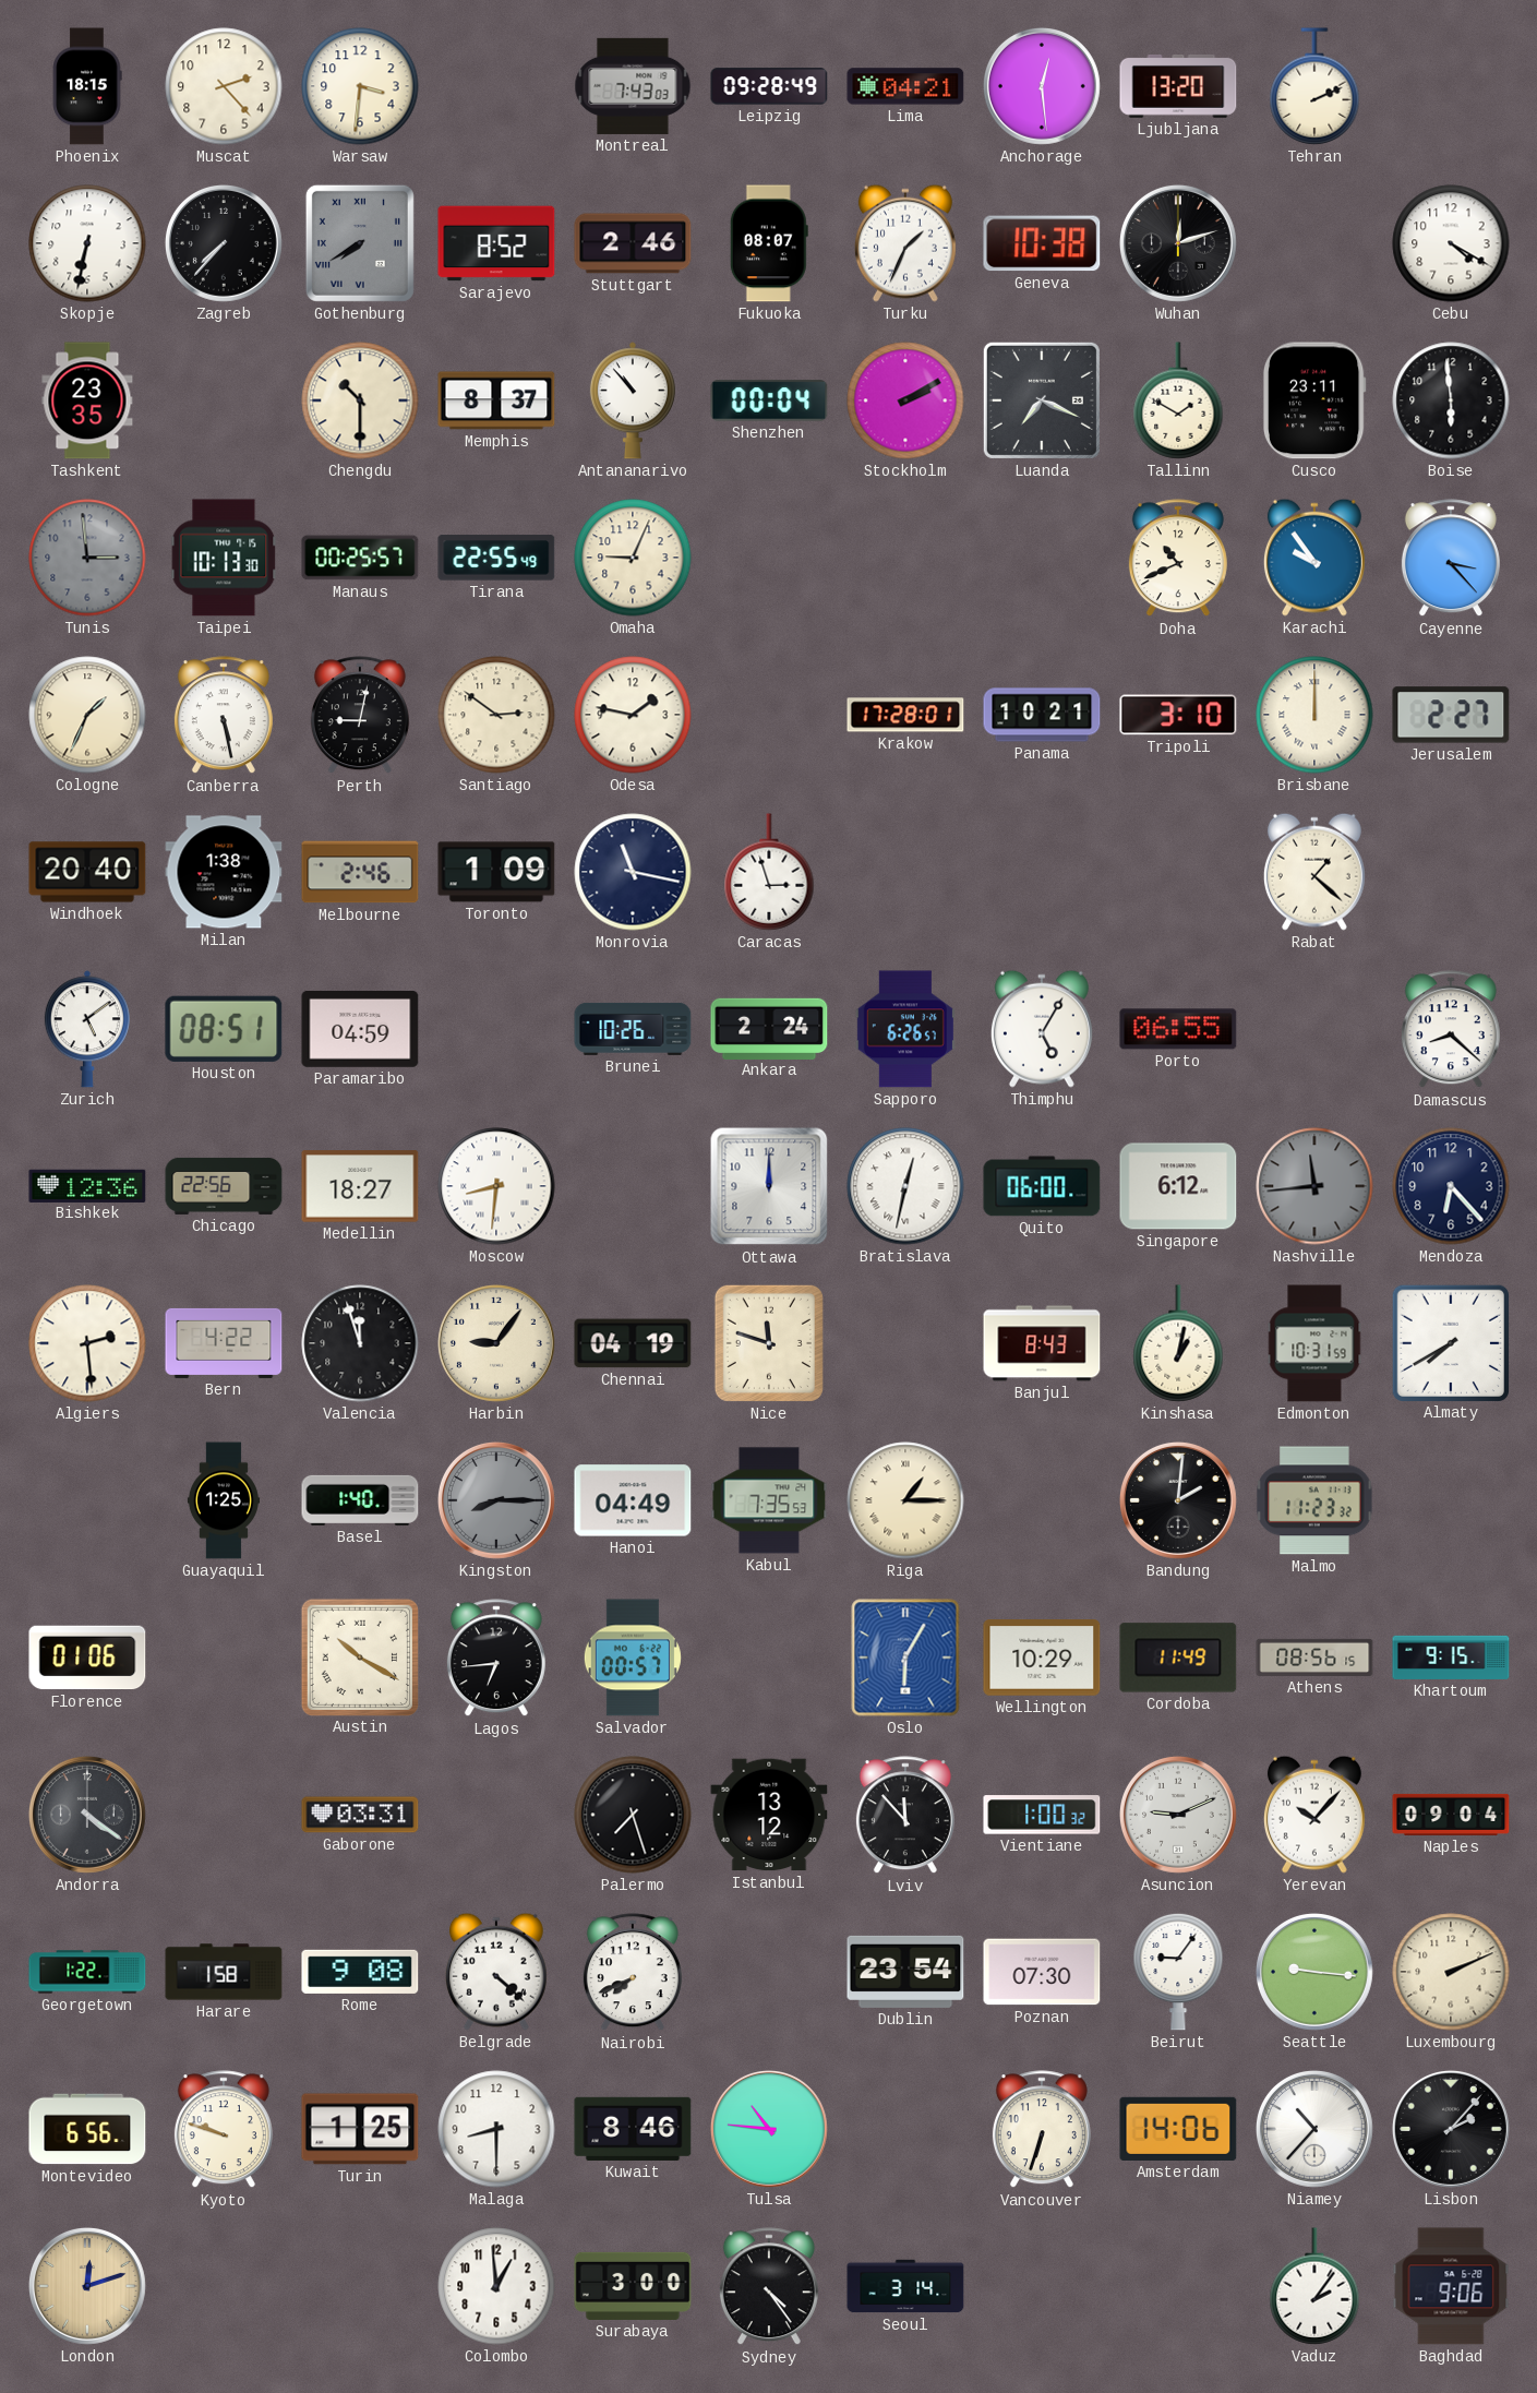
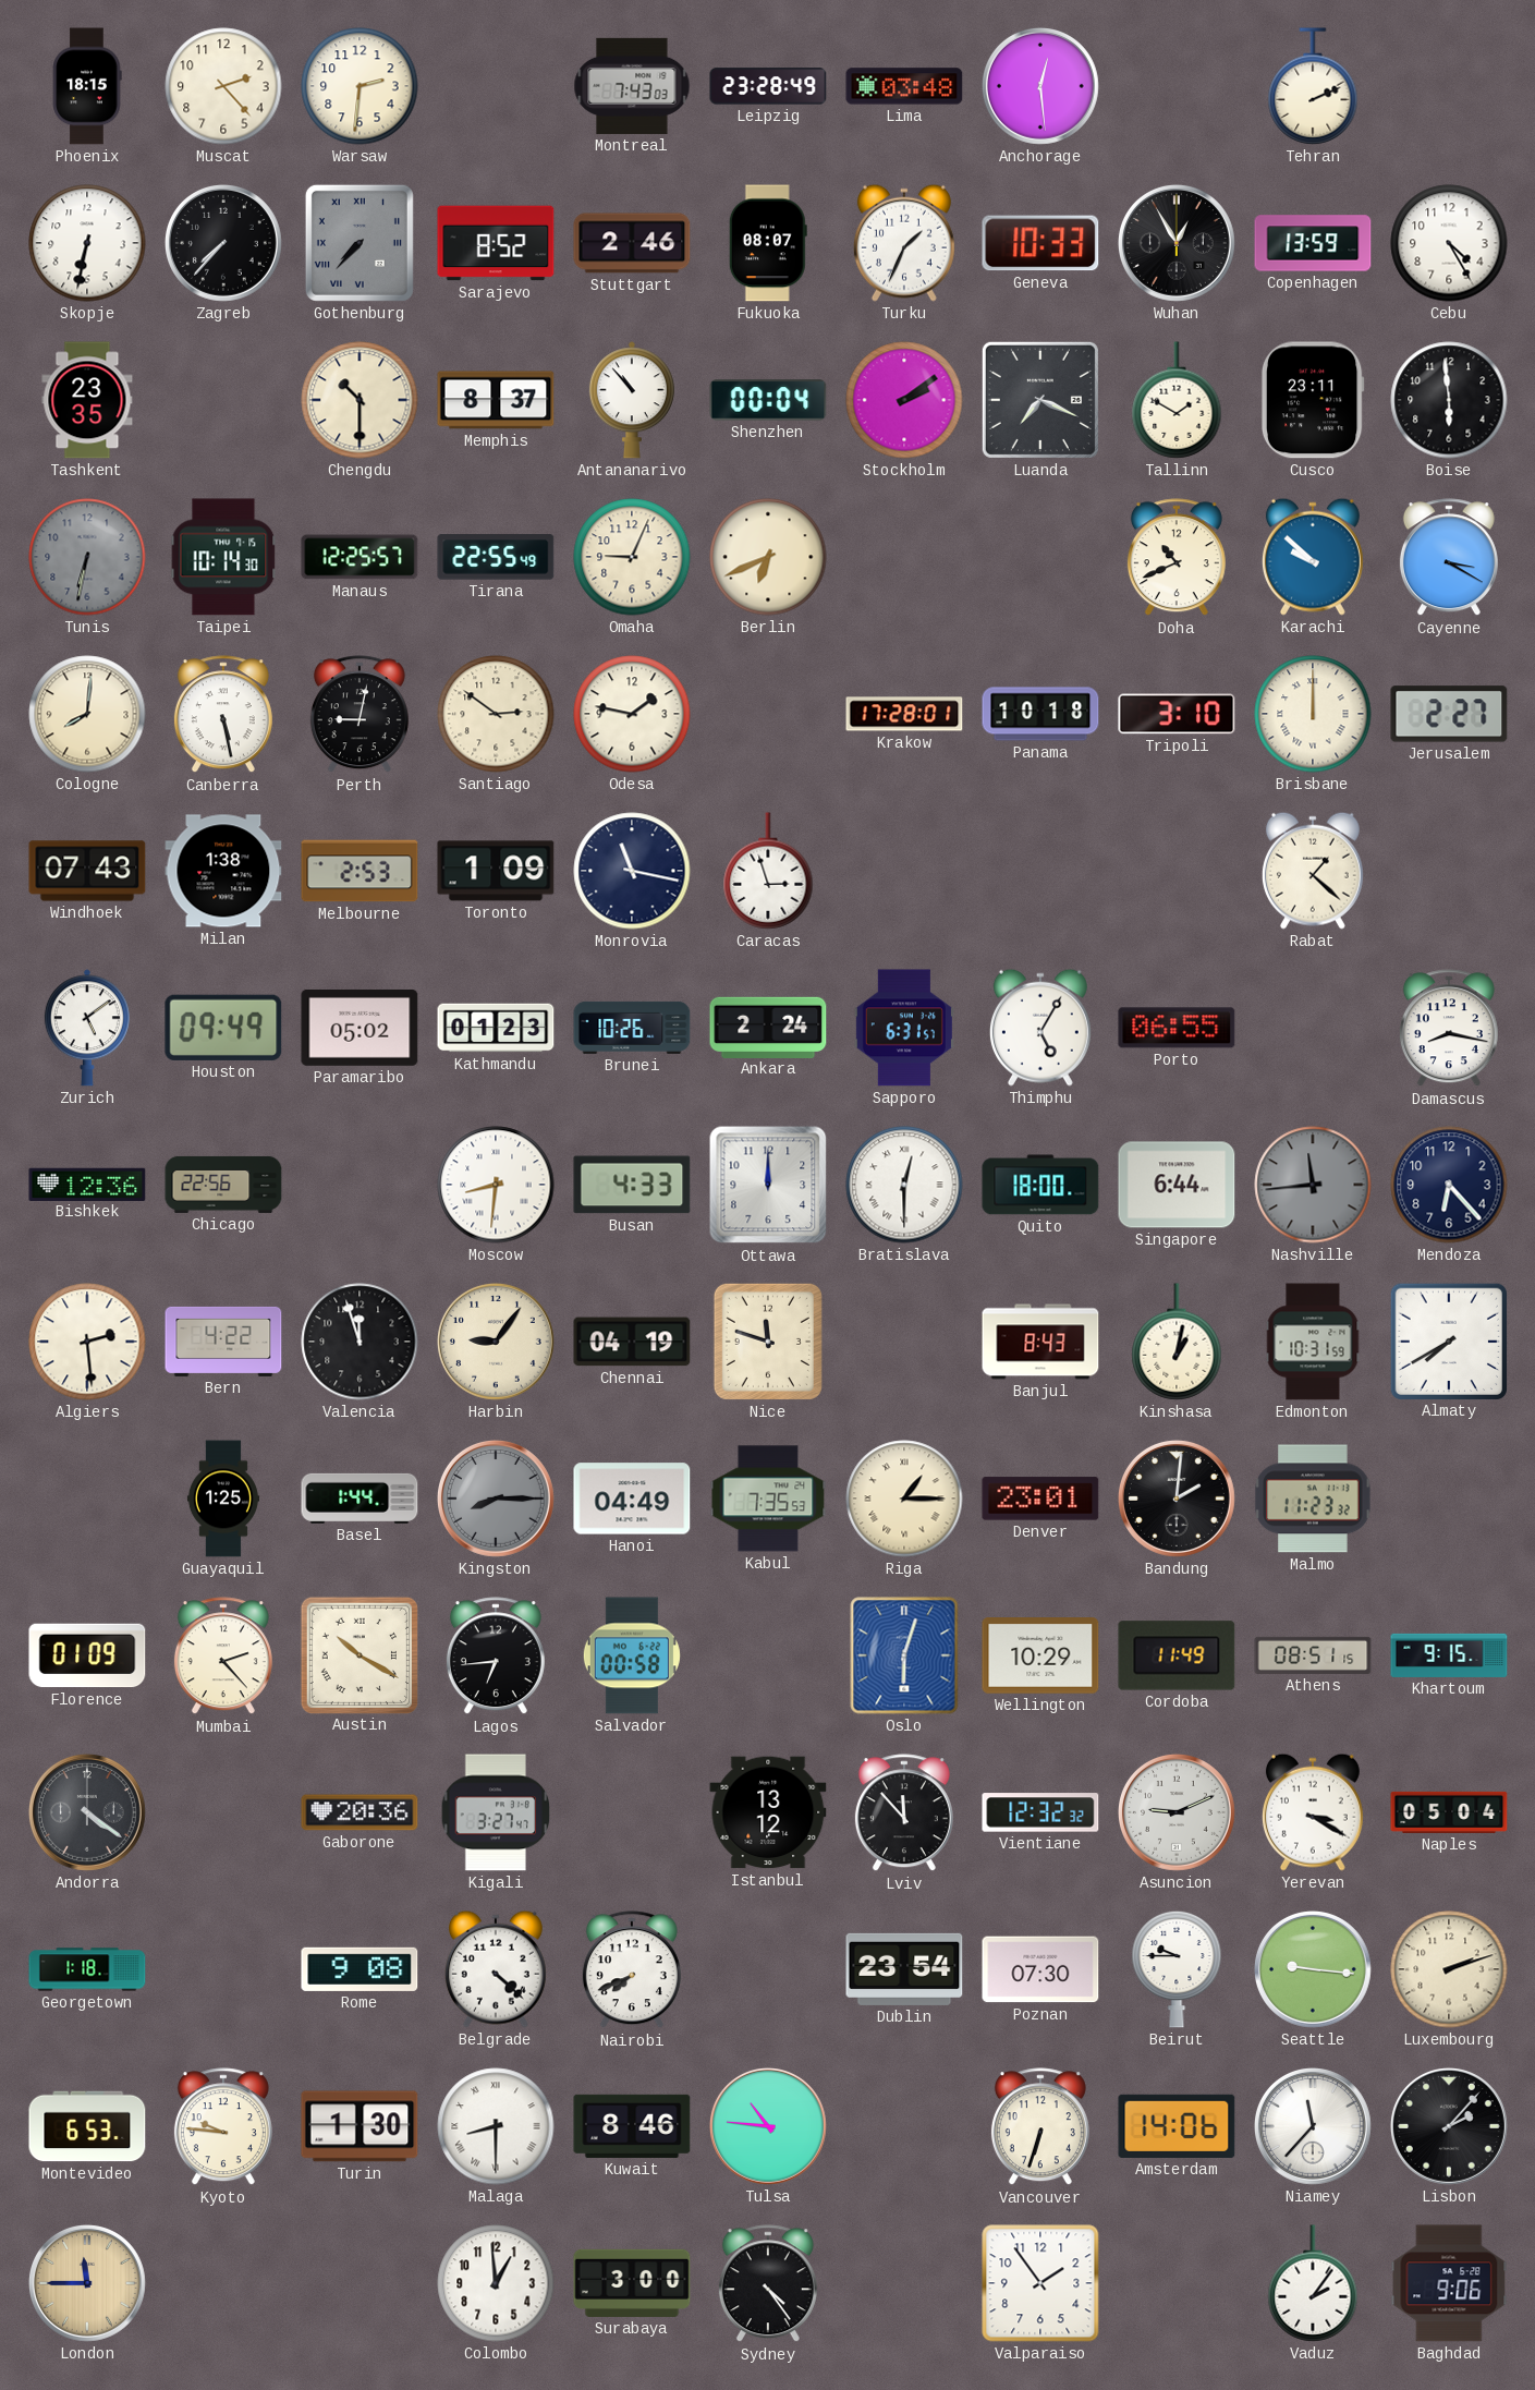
Warsaw: 3:31 -> 2:31
Leipzig: 09:28 -> 23:28
Lima: 04:21 -> 03:48
Ljubljana: 13:20 -> none
Gothenburg: 7:40 -> 7:37
Geneva: 10:38 -> 10:33
Wuhan: 12:12 -> 12:55
Copenhagen: none -> 13:59
Cebu: 4:20 -> 4:25
Stockholm: 2:10 -> 2:09
Tunis: 2:59 -> 6:32
Taipei: 10:13 -> 10:14
Manaus: 00:25 -> 12:25
Berlin: none -> 6:41
Karachi: 9:54 -> 9:52
Cayenne: 3:23 -> 3:20
Cologne: 1:34 -> 8:01
Panama: 10:21 -> 10:18
Windhoek: 20:40 -> 07:43
Melbourne: 2:46 -> 2:53
Houston: 08:51 -> 09:49
Paramaribo: 04:59 -> 05:02
Kathmandu: none -> 01:23
Sapporo: 6:26 -> 6:31
Damascus: 8:22 -> 8:17
Medellin: 18:27 -> none
Busan: none -> 4:33
Bratislava: 12:32 -> 12:30
Quito: 06:00 -> 18:00
Singapore: 6:12 -> 6:44
Basel: 1:40 -> 1:44
Denver: none -> 23:01
Florence: 01:06 -> 01:09
Mumbai: none -> 2:23
Salvador: 00:57 -> 00:58
Oslo: 6:05 -> 6:03
Athens: 08:56 -> 08:51
Gaborone: 03:31 -> 20:36
Kigali: none -> 3:27
Palermo: 7:27 -> none
Vientiane: 1:00 -> 12:32
Yerevan: 10:07 -> 3:20
Naples: 09:04 -> 05:04
Georgetown: 1:22 -> 1:18
Harare: 1:58 -> none
Beirut: 9:06 -> 9:45
Luxembourg: 2:11 -> 2:12
Montevideo: 6:56 -> 6:53
Kyoto: 9:48 -> 9:46
Turin: 1:25 -> 1:30
Malaga numerals: Arabic -> Roman
Niamey: 10:37 -> 11:37
London: 12:12 -> 11:45
Seoul: 3:14 -> none
Valparaiso: none -> 1:54
